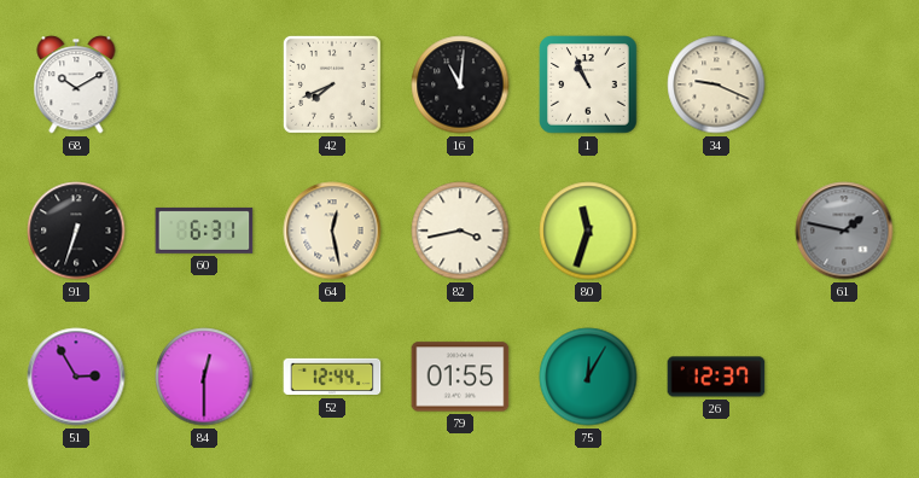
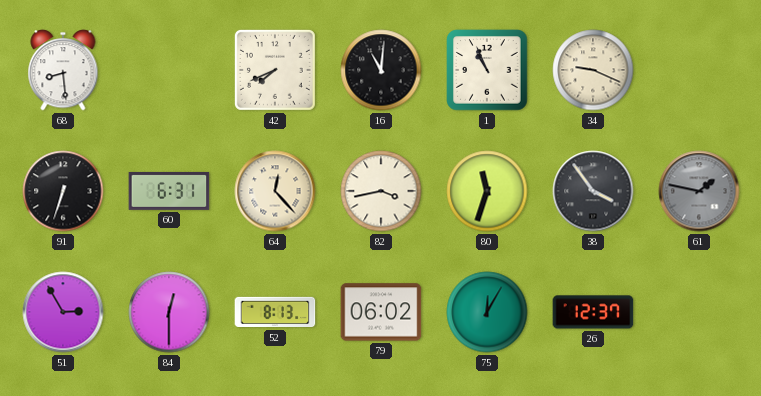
68: 10:10 -> 8:29
64: 12:28 -> 12:23
38: none -> 3:54
52: 12:44 -> 8:13
79: 01:55 -> 06:02
